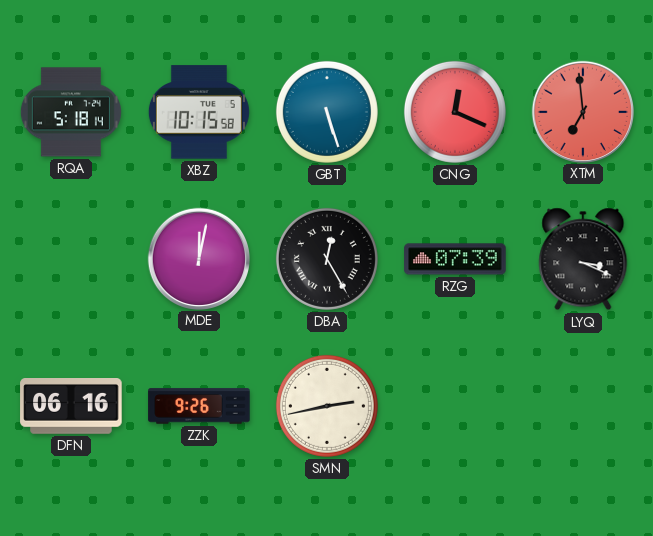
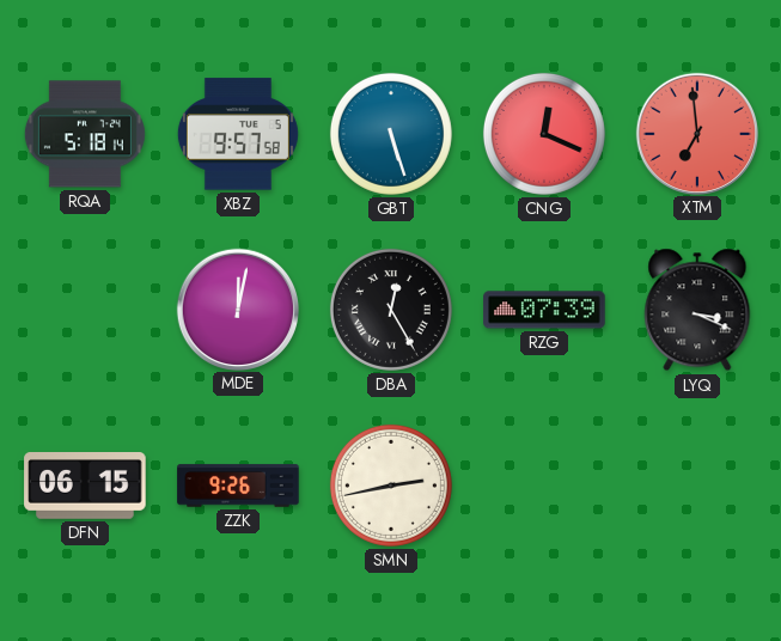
XBZ: 10:15 -> 9:57
DFN: 06:16 -> 06:15
